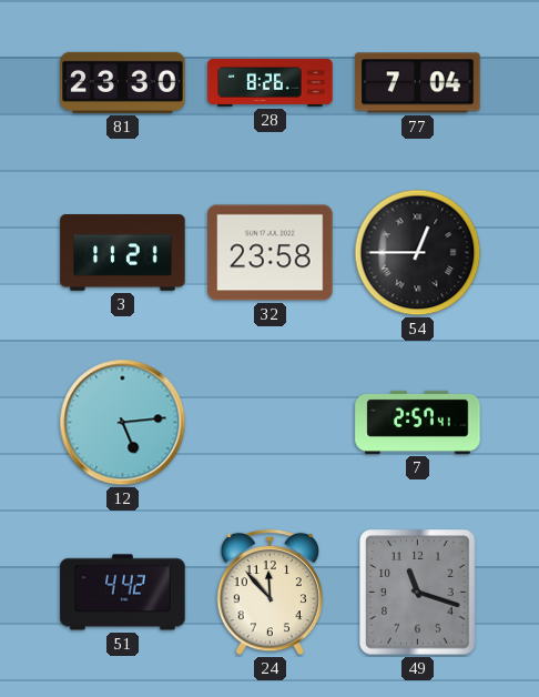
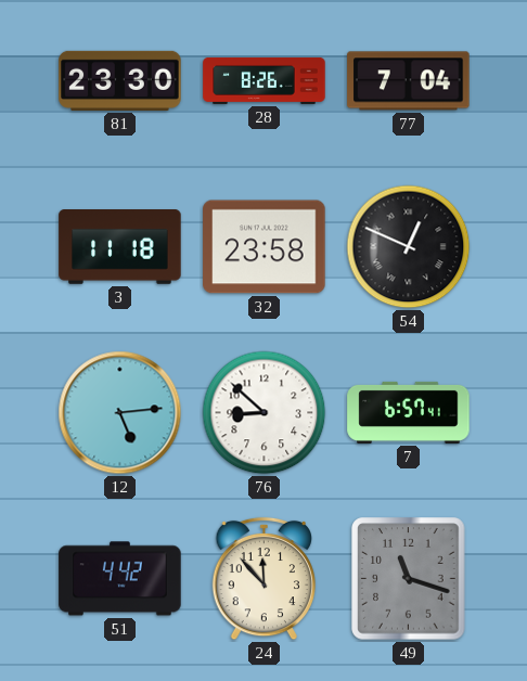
3: 11:21 -> 11:18
54: 12:45 -> 12:49
76: none -> 8:52
7: 2:57 -> 6:57
